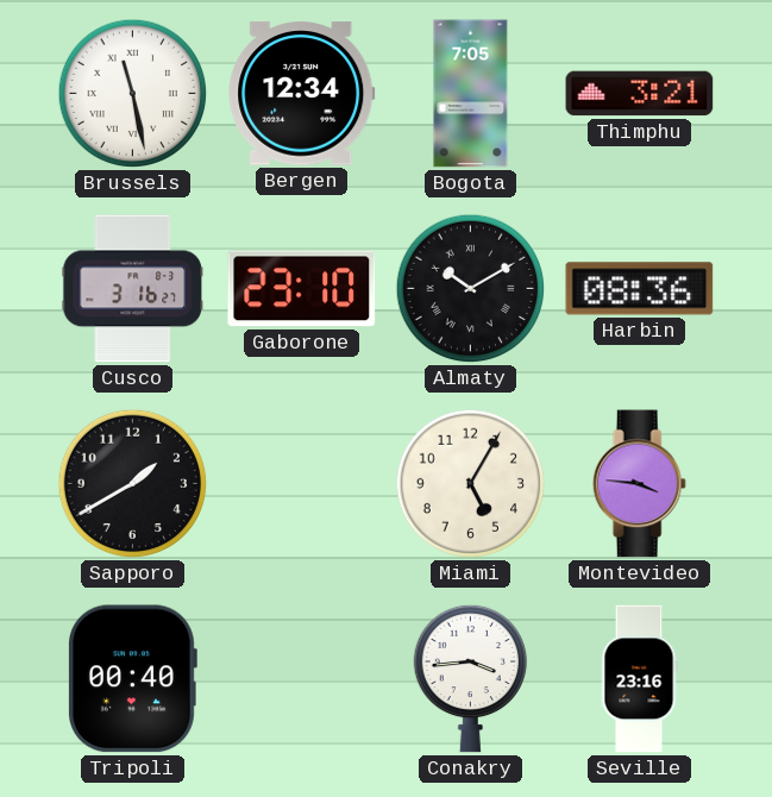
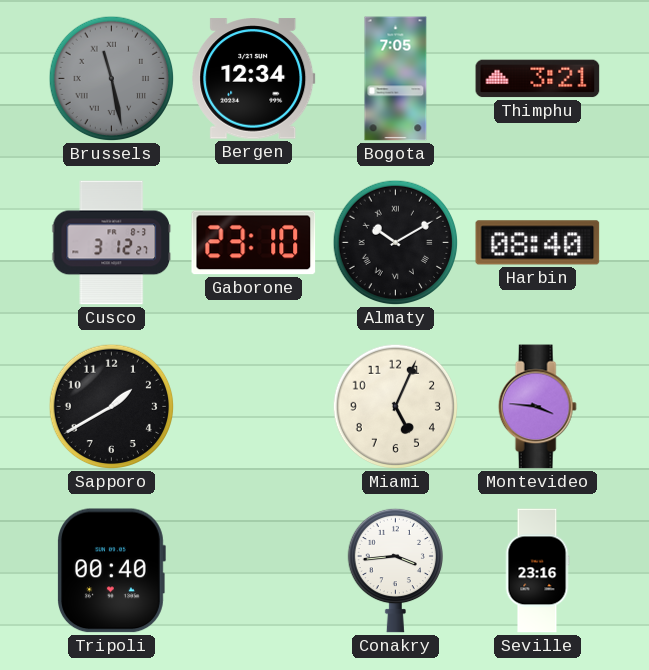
Brussels dial: white -> grey
Cusco: 3:16 -> 3:12
Harbin: 08:36 -> 08:40
Miami: 5:05 -> 5:04
